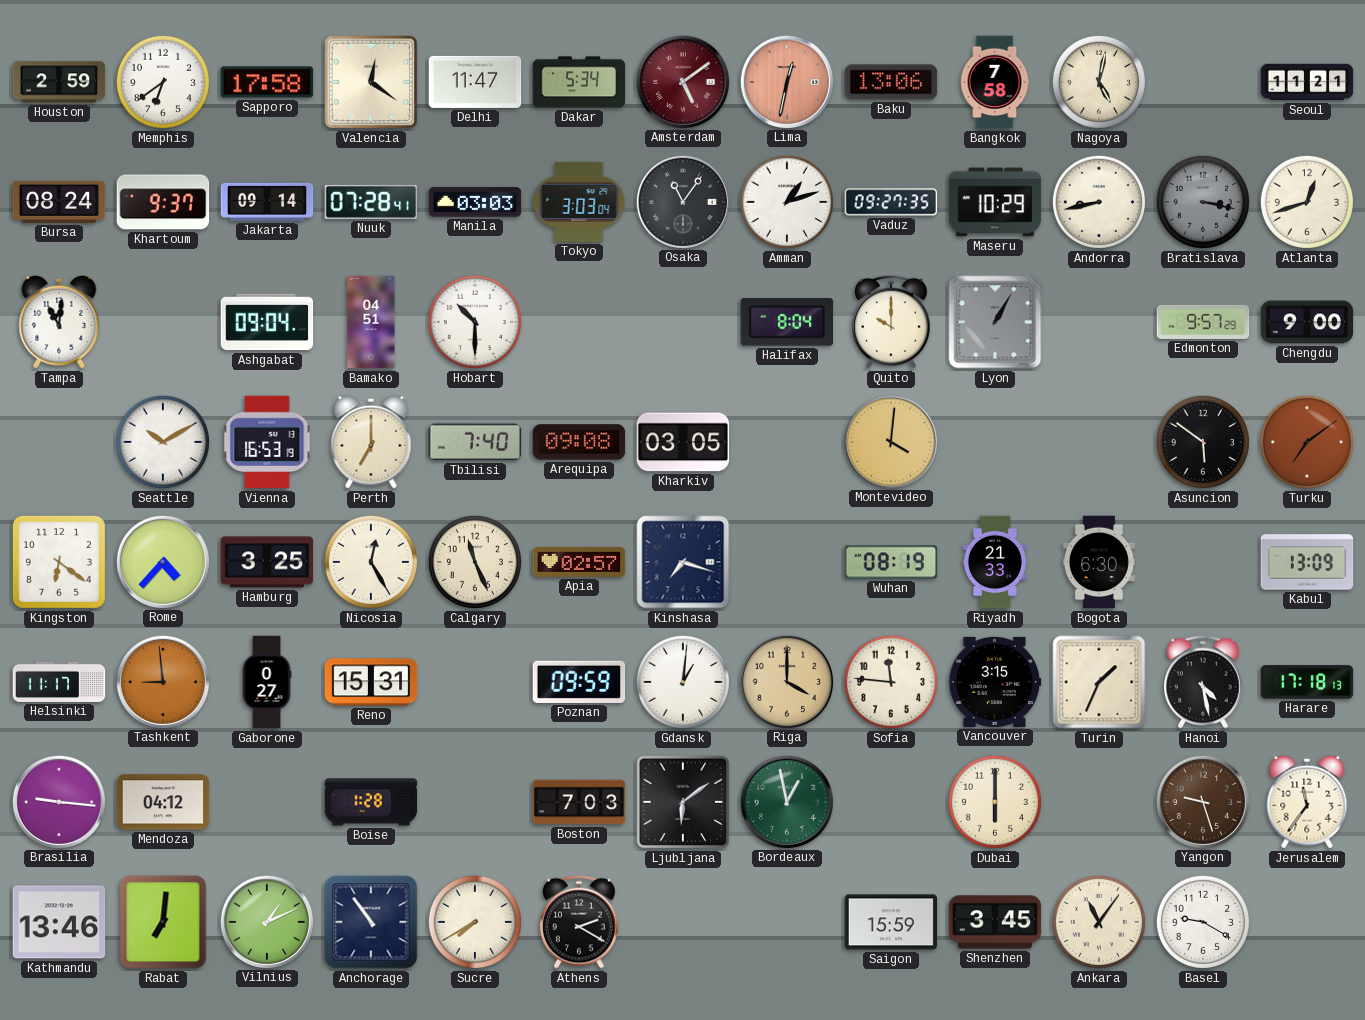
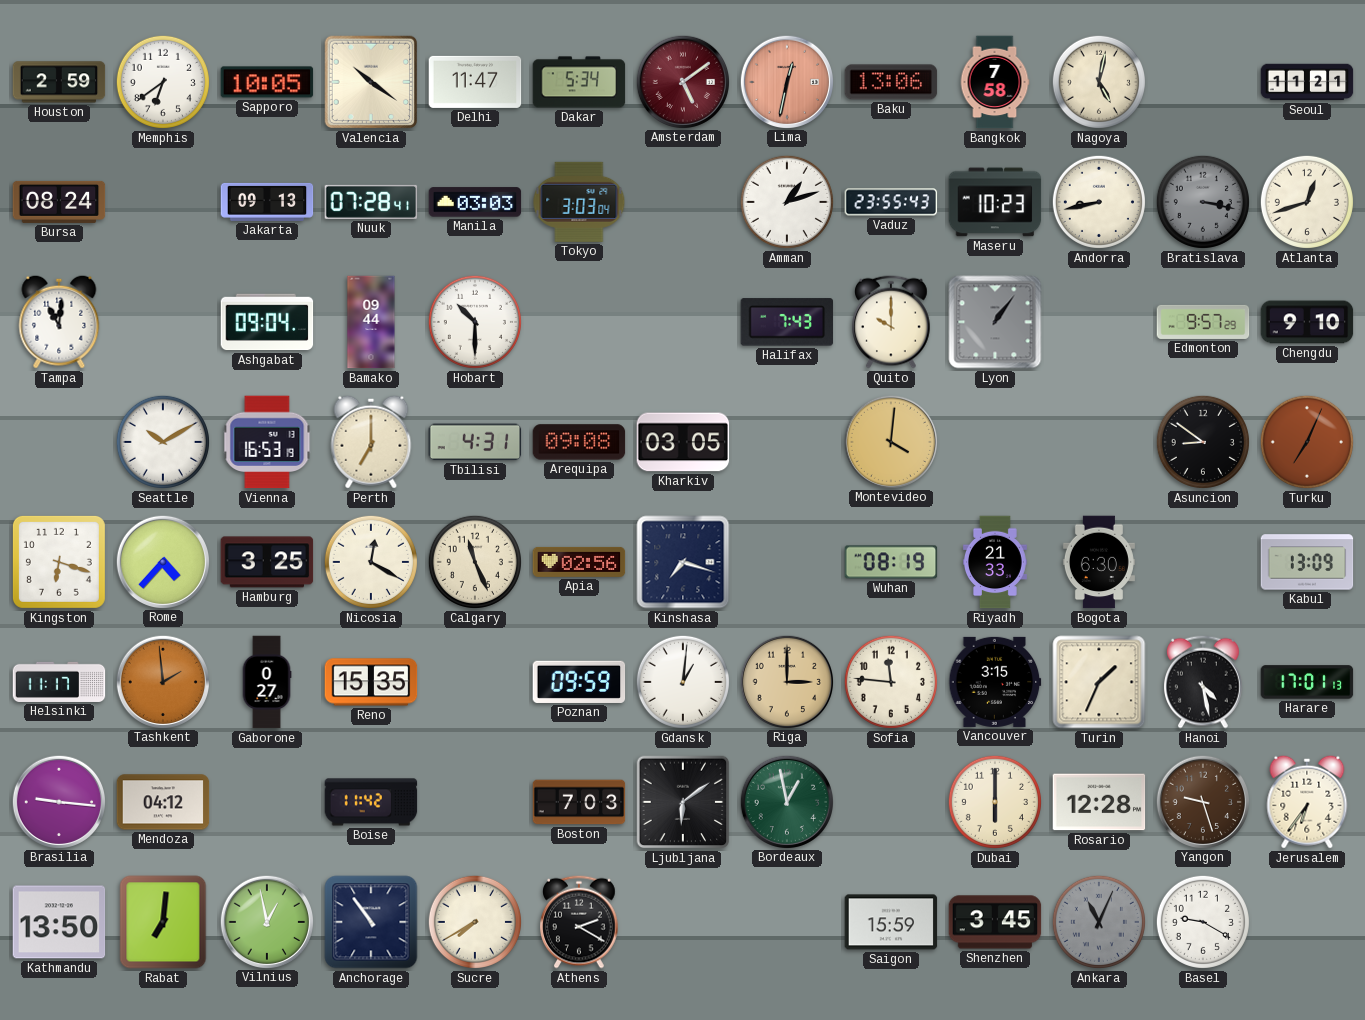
Sapporo: 17:58 -> 10:05
Valencia: 12:21 -> 10:21
Khartoum: 9:37 -> none
Jakarta: 09:14 -> 09:13
Osaka: 11:06 -> none
Vaduz: 09:27 -> 23:55
Maseru: 10:29 -> 10:23
Bamako: 04:51 -> 09:44
Halifax: 8:04 -> 7:43
Lyon: 1:05 -> 1:06
Chengdu: 9:00 -> 9:10
Tbilisi: 7:40 -> 4:31
Asuncion: 5:51 -> 8:51
Turku: 7:09 -> 7:04
Kingston: 6:21 -> 6:18
Nicosia: 12:25 -> 12:20
Apia: 02:57 -> 02:56
Tashkent: 8:59 -> 1:59
Reno: 15:31 -> 15:35
Riga: 4:00 -> 3:00
Harare: 17:18 -> 17:01
Boise: 1:28 -> 11:42
Rosario: none -> 12:28
Jerusalem: 11:36 -> 6:36
Kathmandu: 13:46 -> 13:50
Vilnius: 1:11 -> 12:58
Ankara: 11:06 -> 11:04
Ankara dial: cream -> grey
